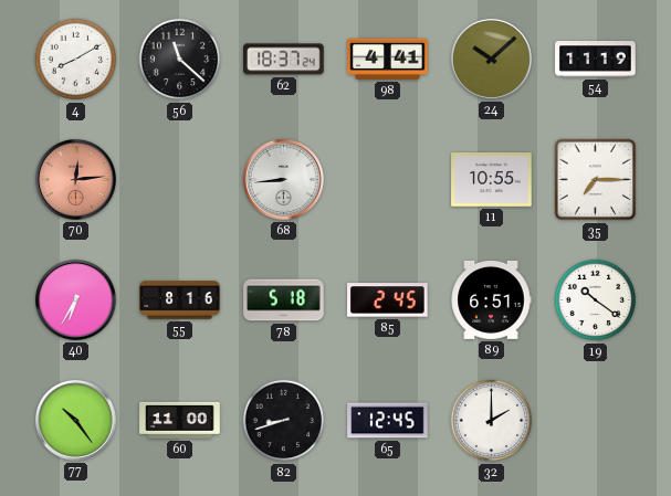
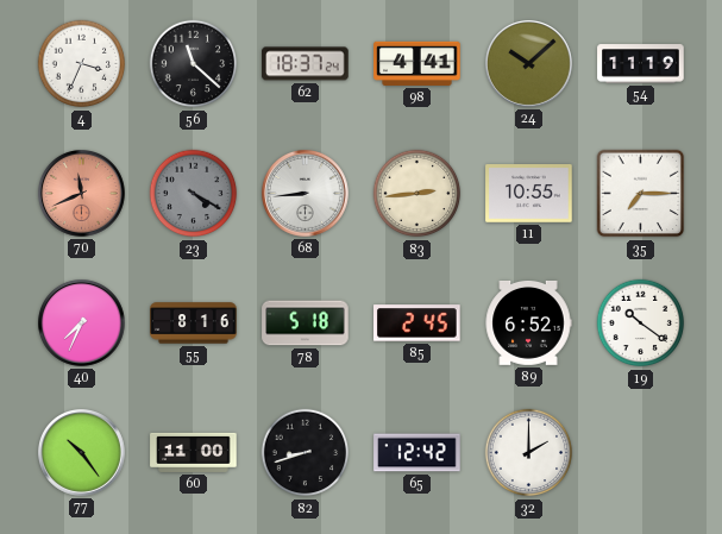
4: 8:10 -> 3:34
70: 12:14 -> 11:41
23: none -> 4:20
83: none -> 2:44
40: 6:35 -> 7:34
89: 6:51 -> 6:52
65: 12:45 -> 12:42
